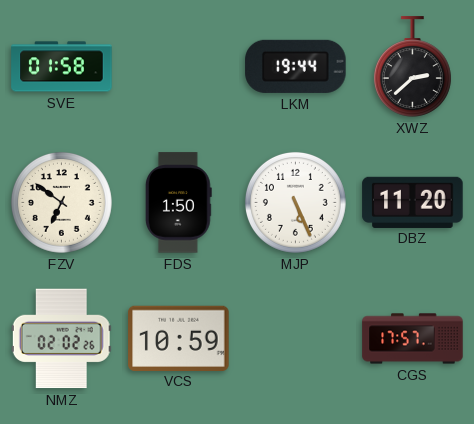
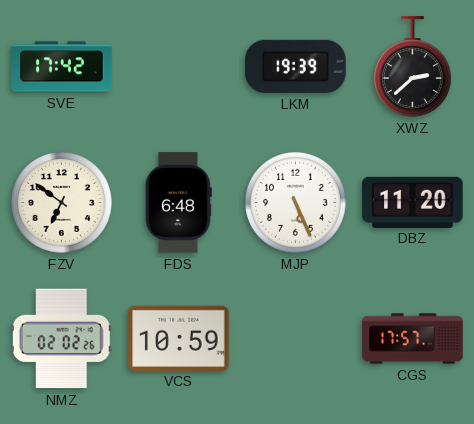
SVE: 01:58 -> 17:42
LKM: 19:44 -> 19:39
FDS: 1:50 -> 6:48
